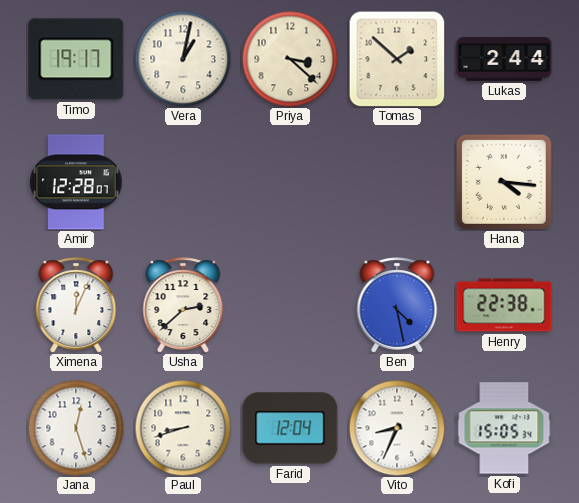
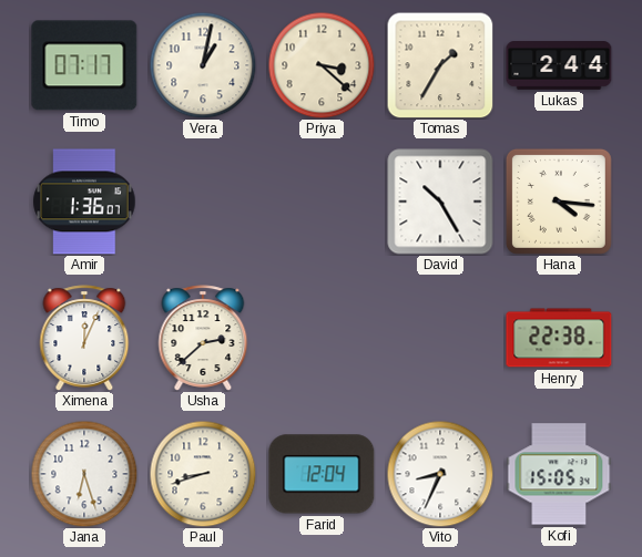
Timo: 19:17 -> 07:17
Tomas: 1:52 -> 1:35
Amir: 12:28 -> 1:36
David: none -> 10:25
Ben: 4:28 -> none
Jana: 12:27 -> 6:27
